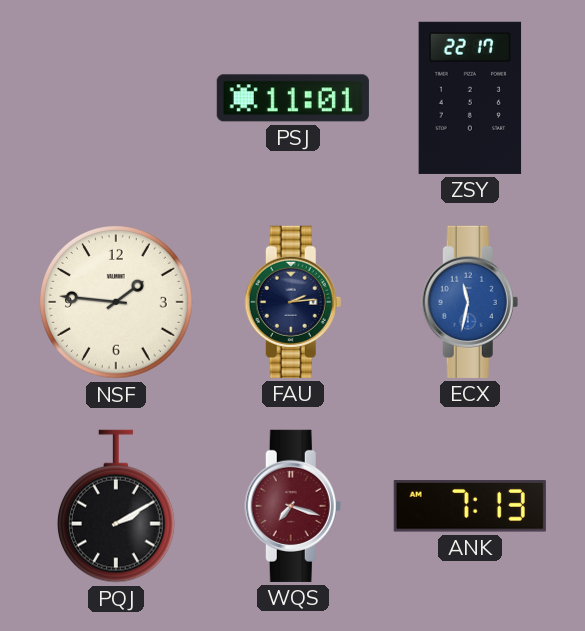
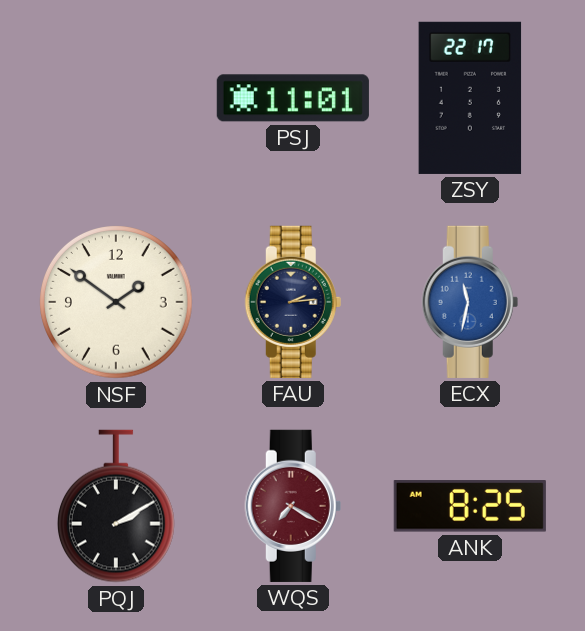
NSF: 1:46 -> 1:51
WQS: 7:18 -> 7:20
ANK: 7:13 -> 8:25
